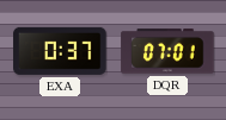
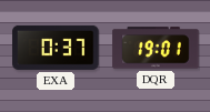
DQR: 07:01 -> 19:01
